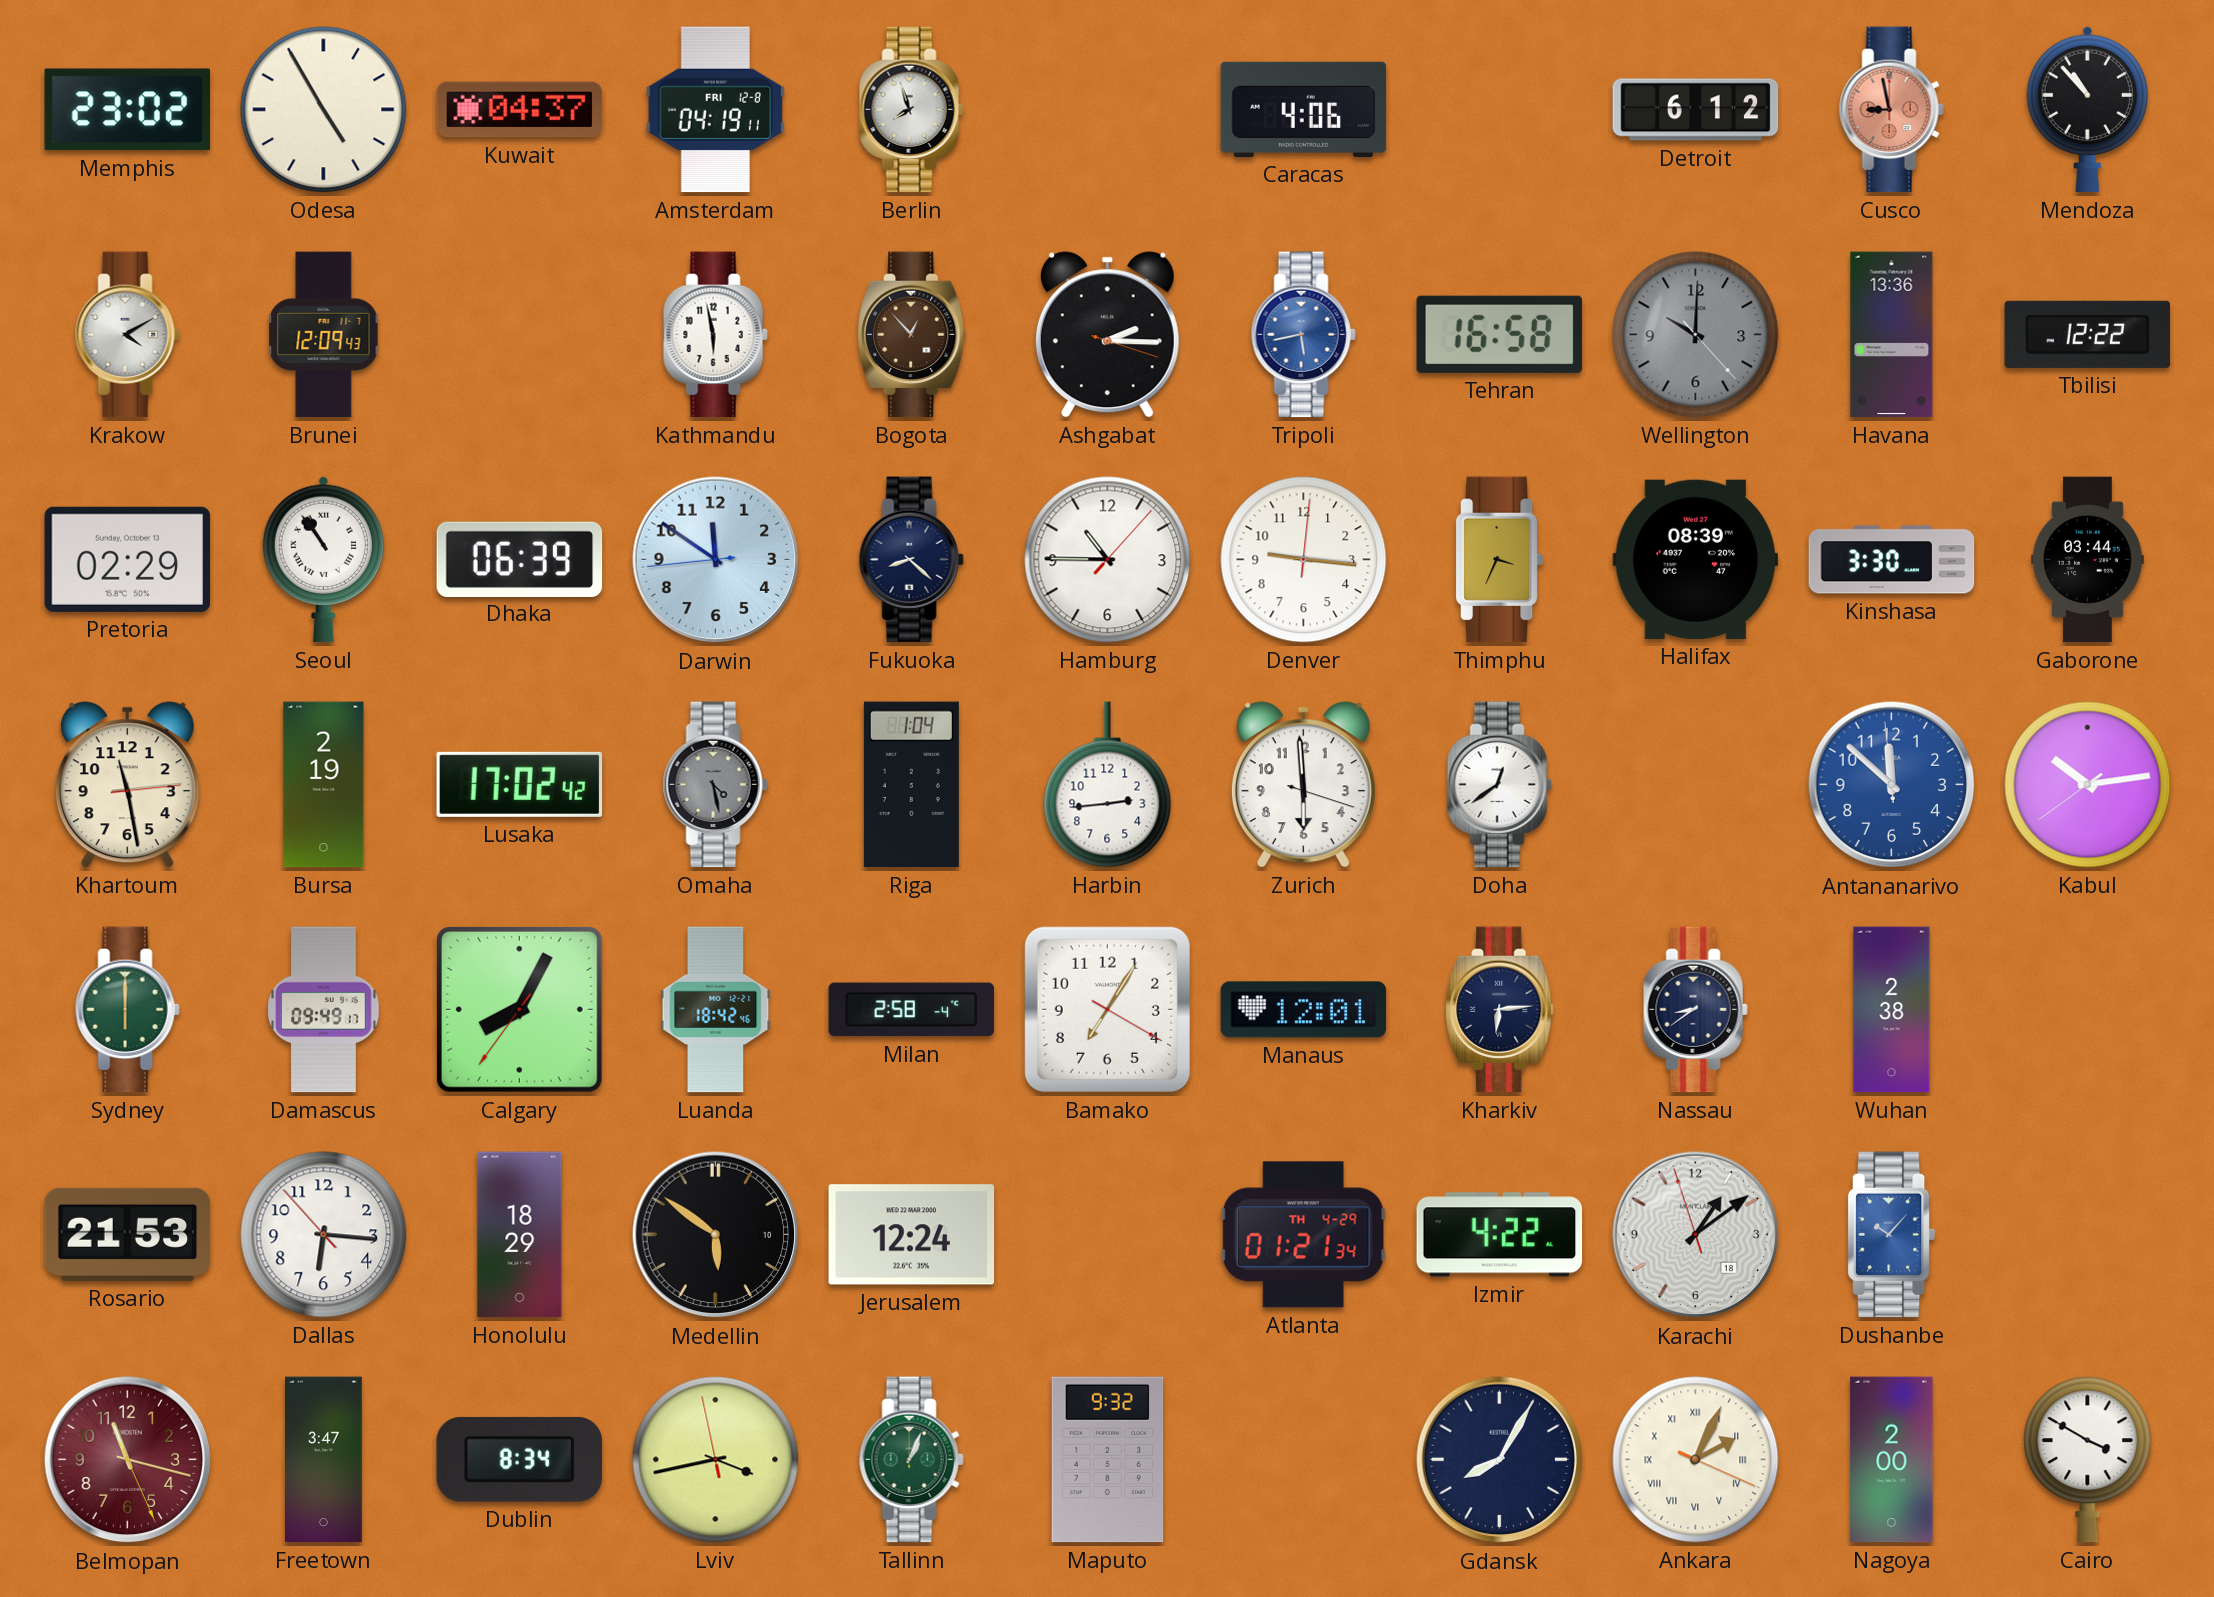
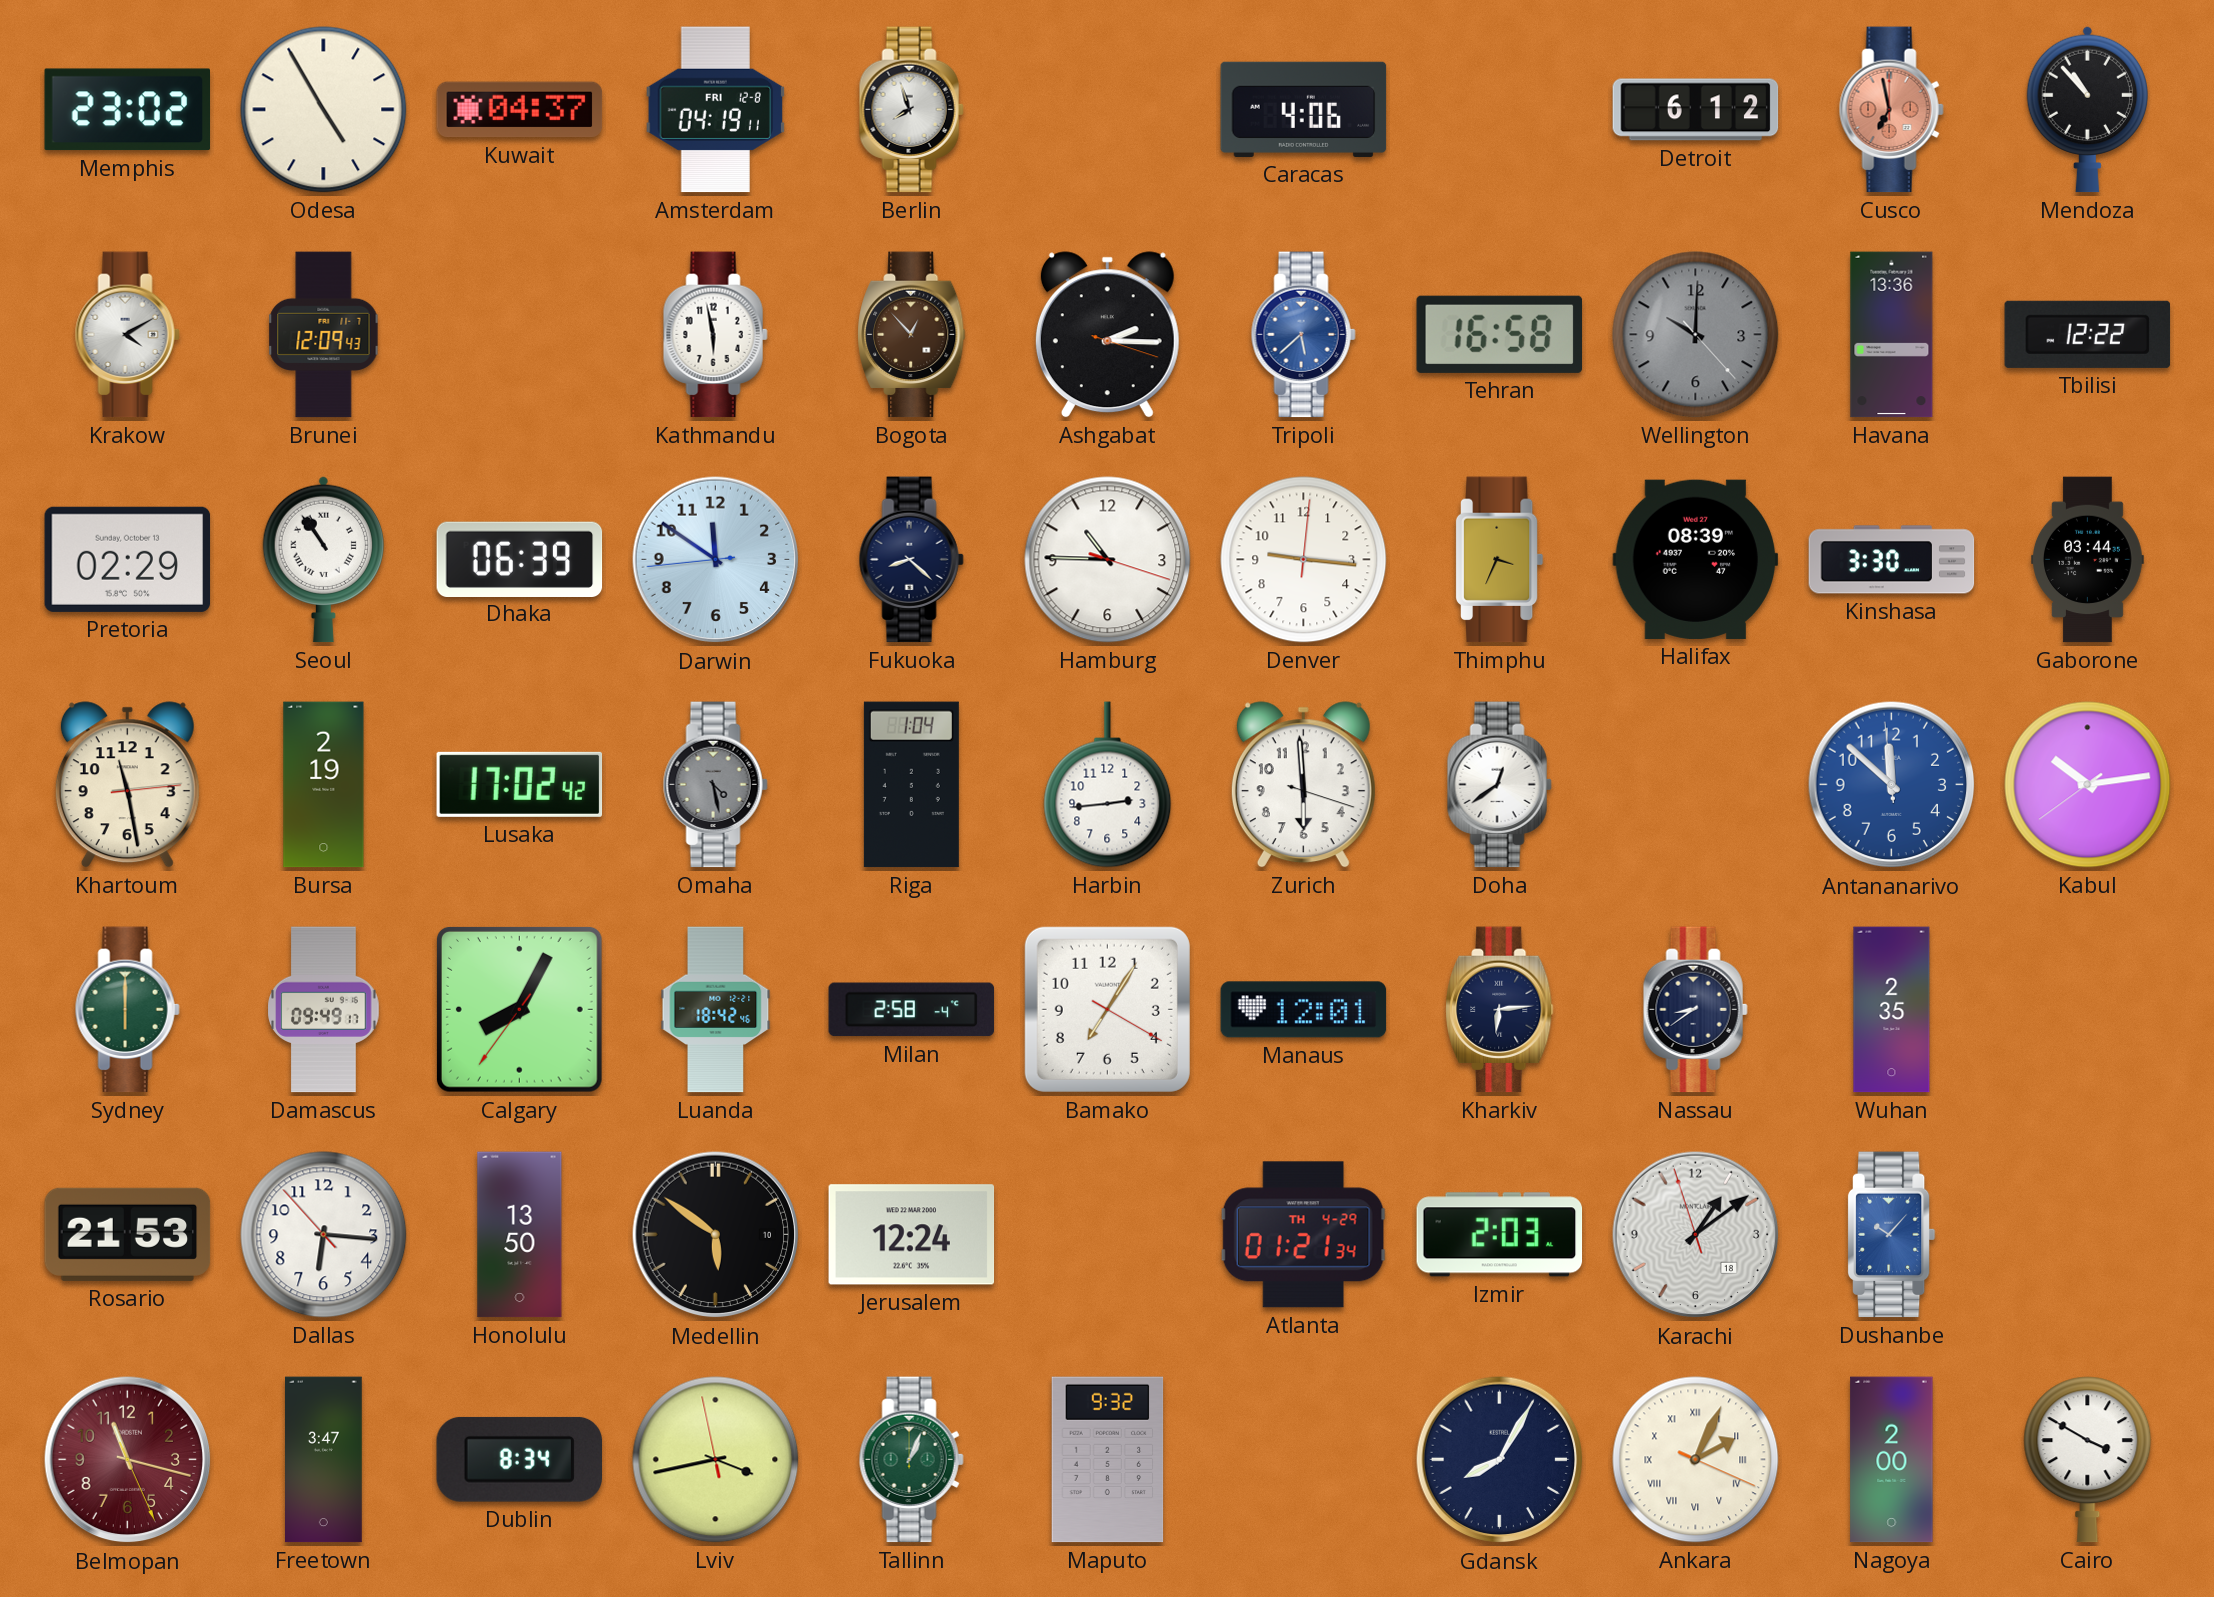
Cusco: 8:58 -> 6:58
Tripoli: 5:43 -> 5:38
Hamburg: 10:45:07 -> 10:45:18
Wuhan: 2:38 -> 2:35
Honolulu: 18:29 -> 13:50
Izmir: 4:22 -> 2:03
